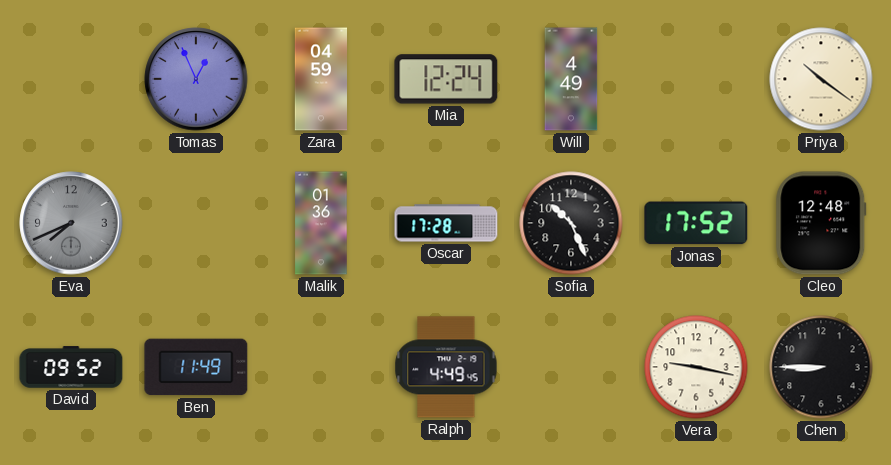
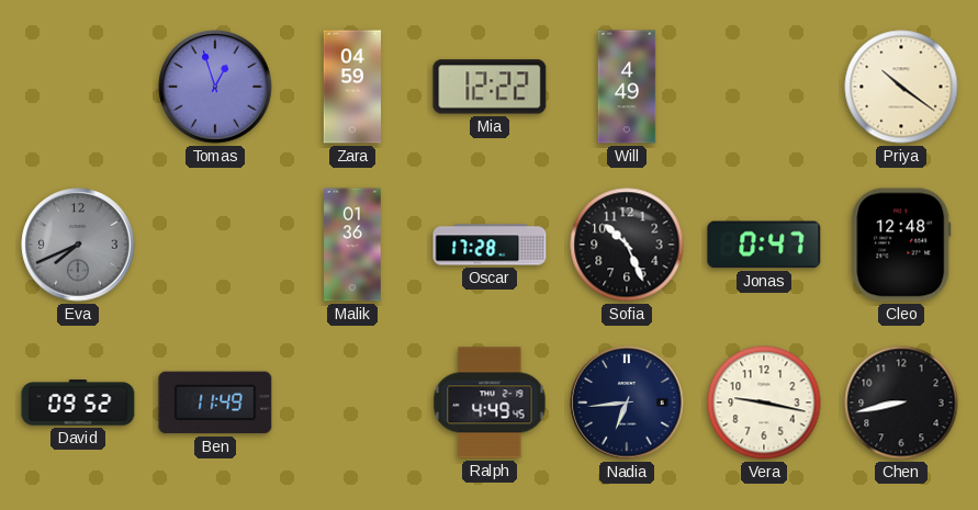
Tomas: 12:56 -> 12:57
Mia: 12:24 -> 12:22
Jonas: 17:52 -> 0:47
Nadia: none -> 6:44
Chen: 8:45 -> 8:43
